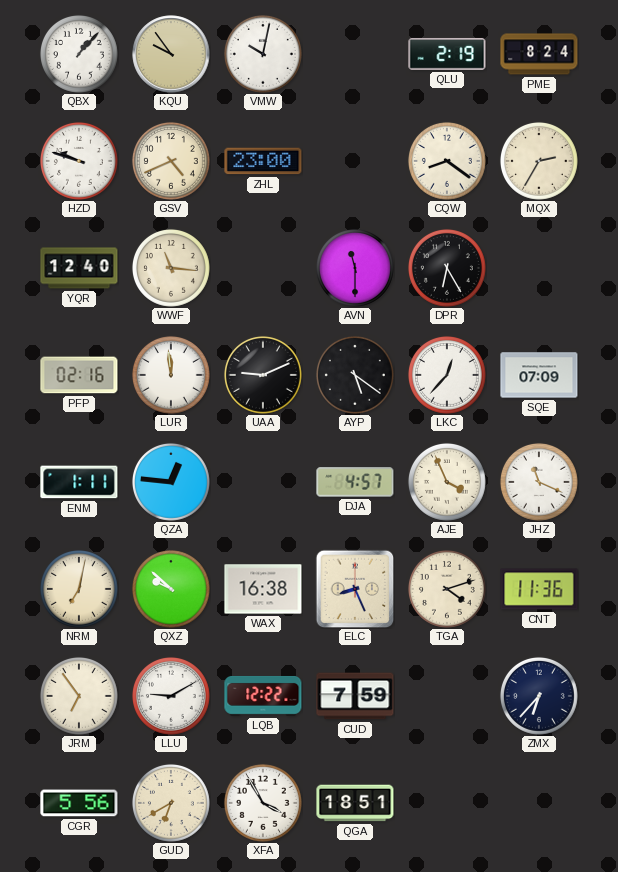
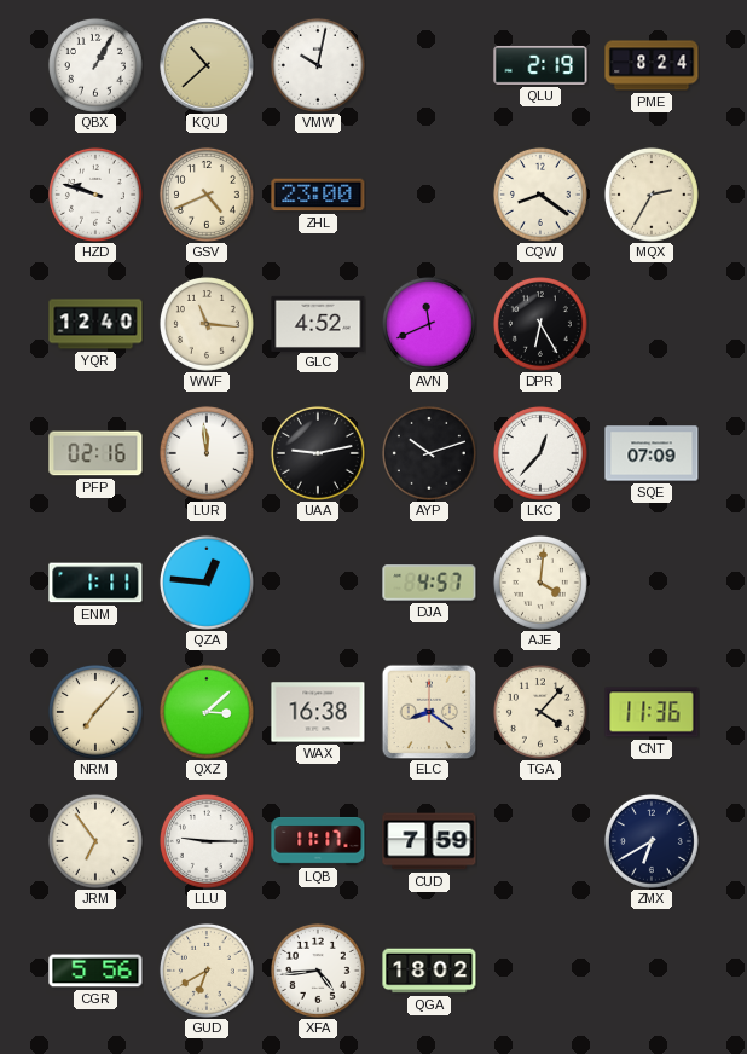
QBX: 1:07 -> 1:05
KQU: 9:54 -> 10:38
GLC: none -> 4:52
AVN: 11:30 -> 11:41
UAA: 9:11 -> 9:13
AYP: 5:21 -> 10:12
AJE: 3:56 -> 4:01
JHZ: 11:19 -> none
NRM: 7:02 -> 7:07
QXZ: 9:52 -> 3:08
ELC: 8:26 -> 8:21
TGA: 4:12 -> 4:07
LLU: 9:10 -> 9:15
LQB: 12:22 -> 11:17
ZMX: 6:37 -> 6:40
XFA: 3:55 -> 4:44
QGA: 18:51 -> 18:02
